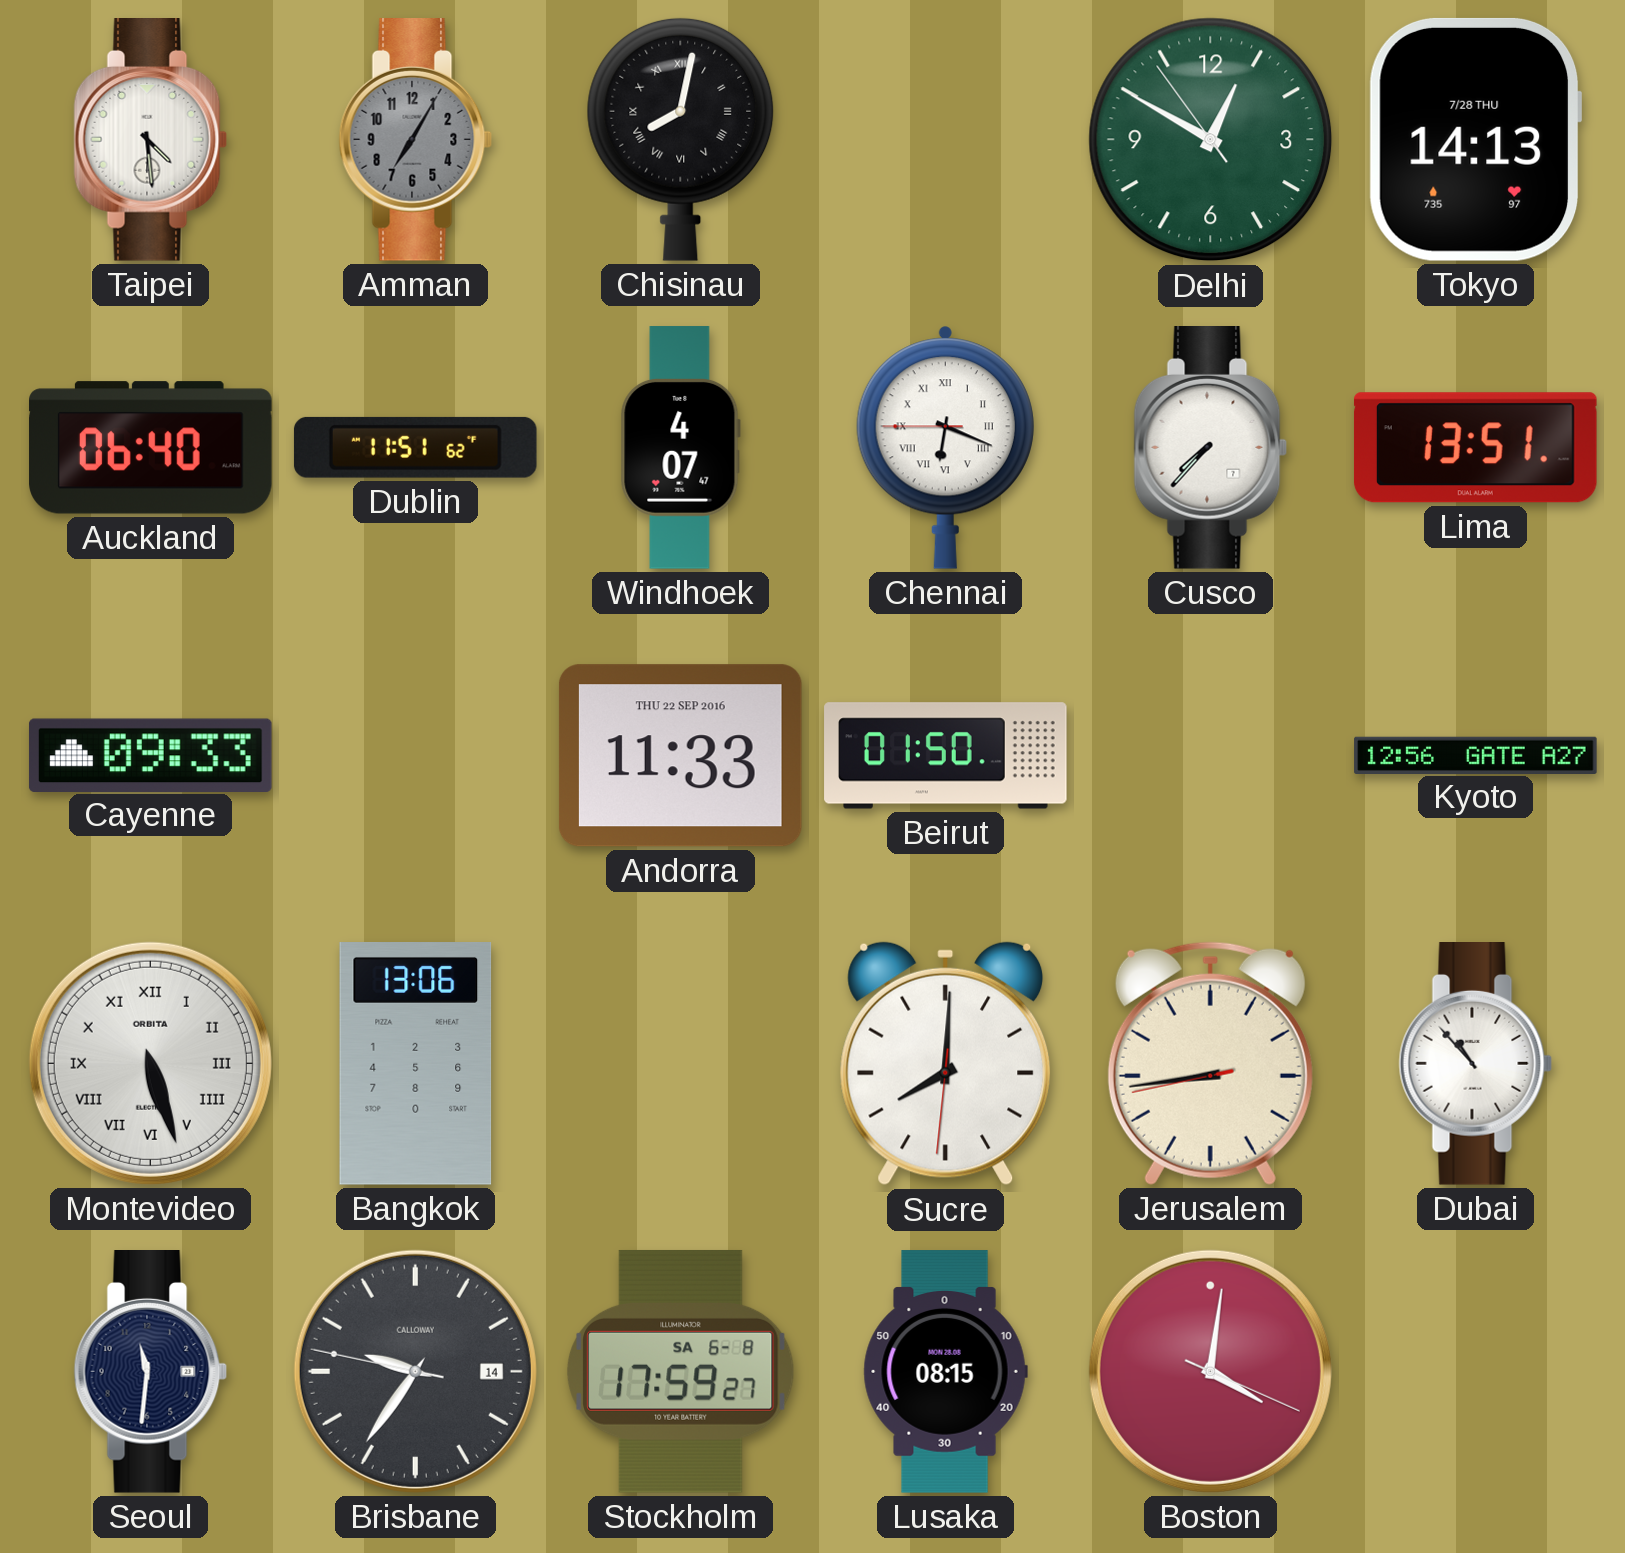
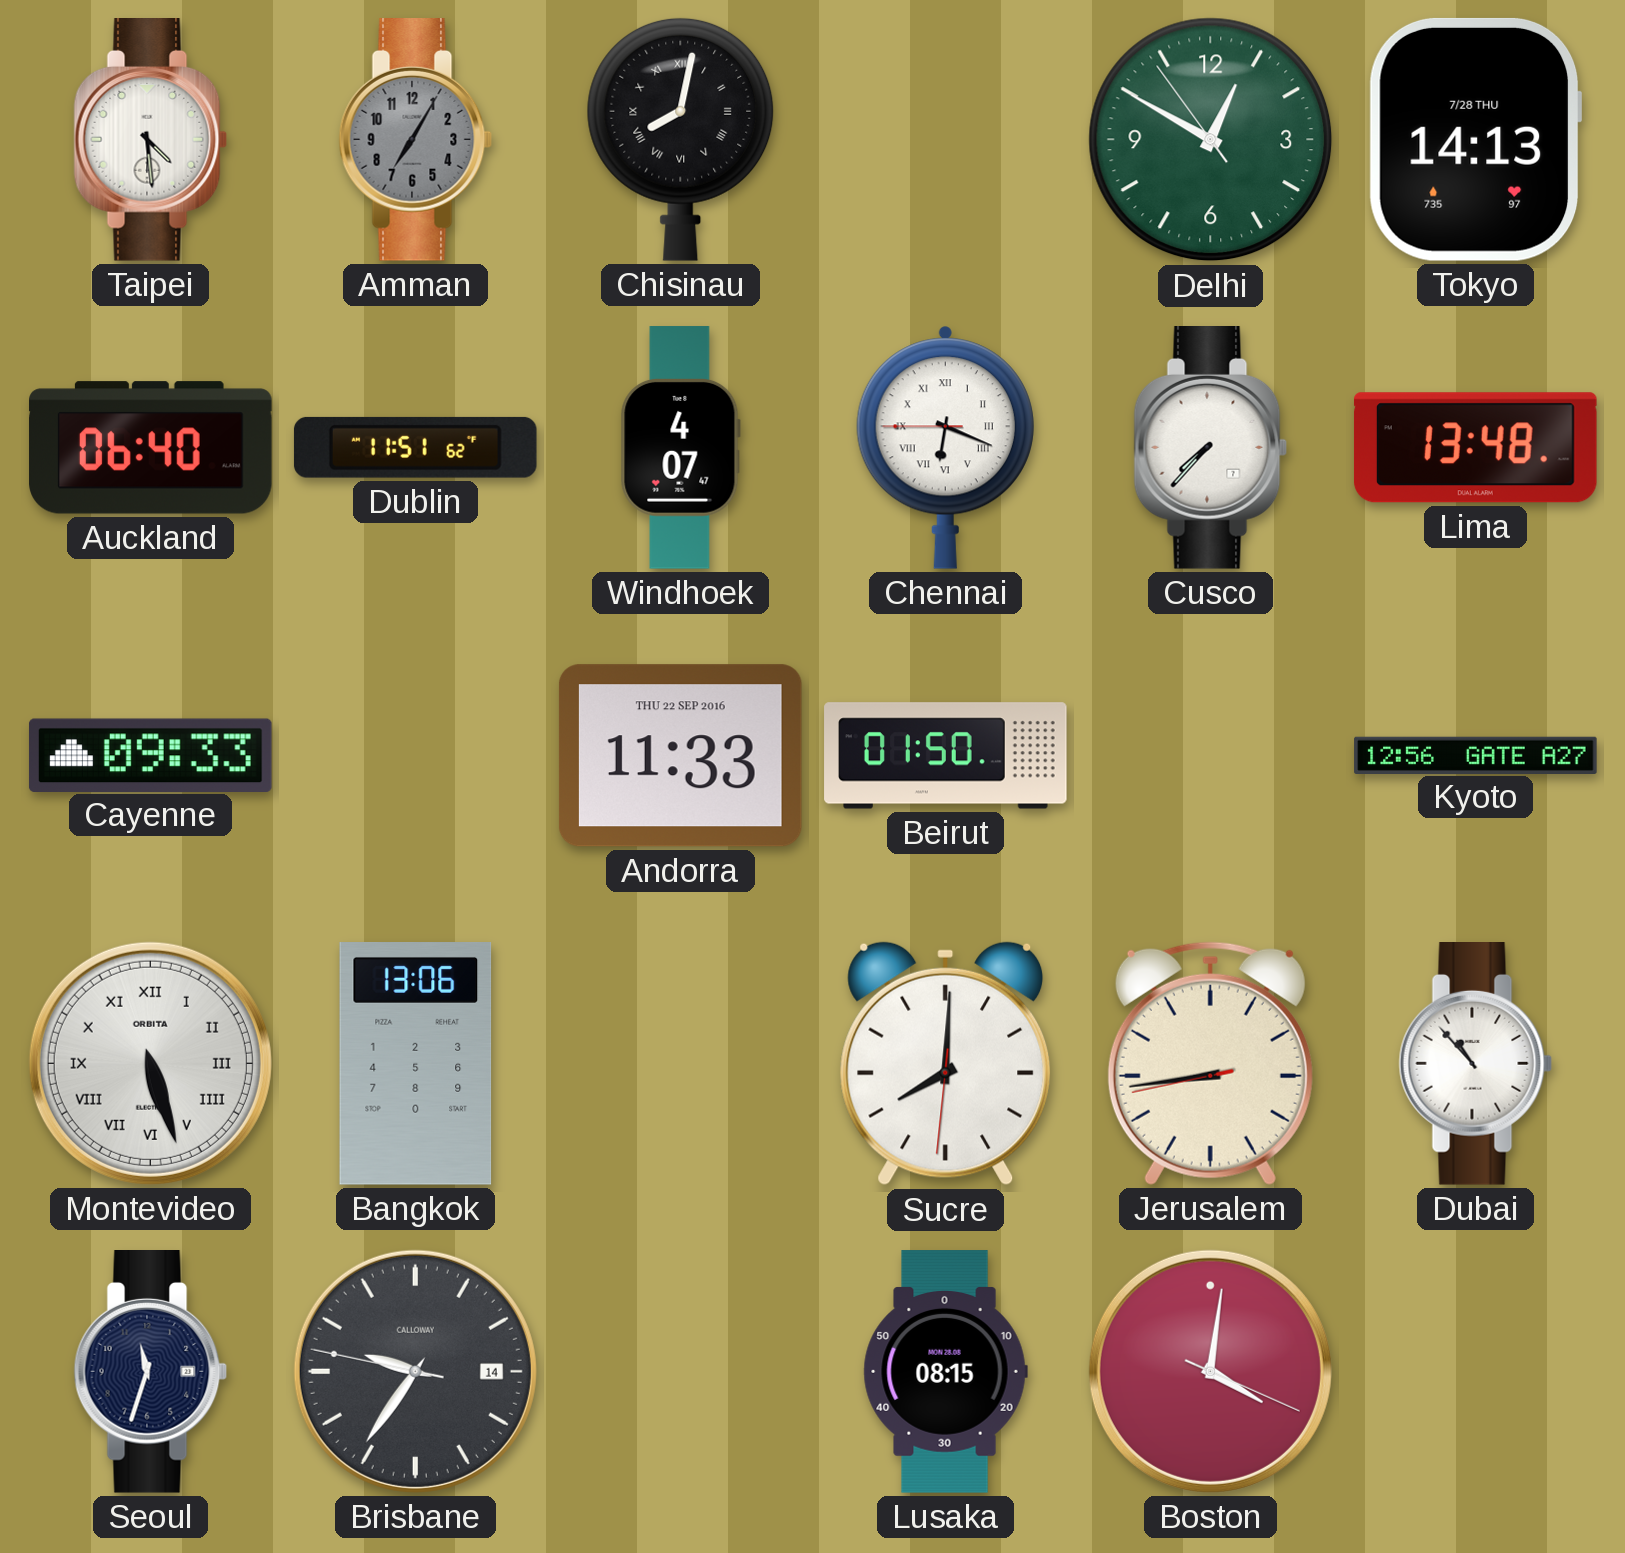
Lima: 13:51 -> 13:48
Seoul: 11:31 -> 11:33
Stockholm: 17:59 -> none
